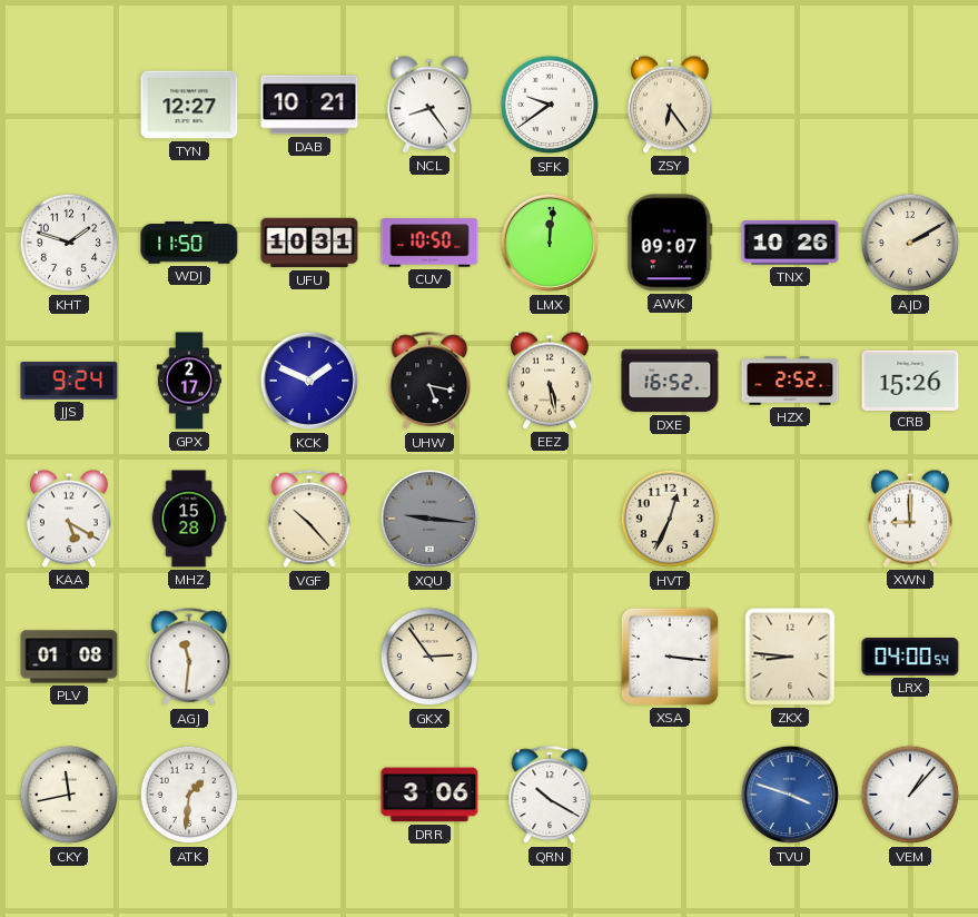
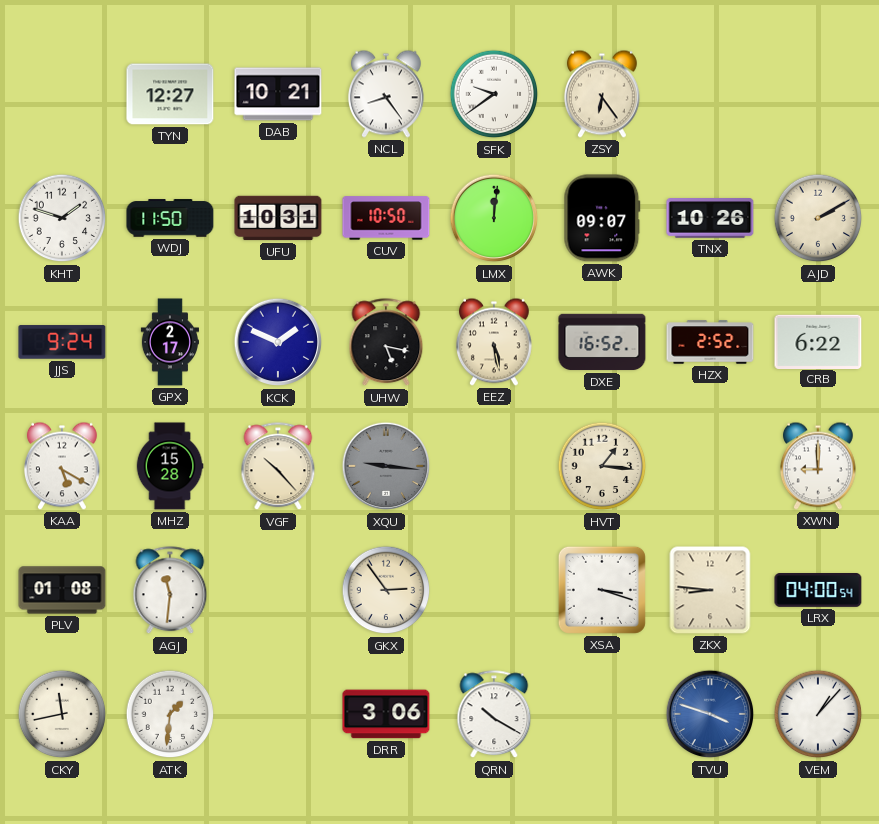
CRB: 15:26 -> 6:22
HVT: 12:34 -> 1:16
XSA: 3:16 -> 3:18
